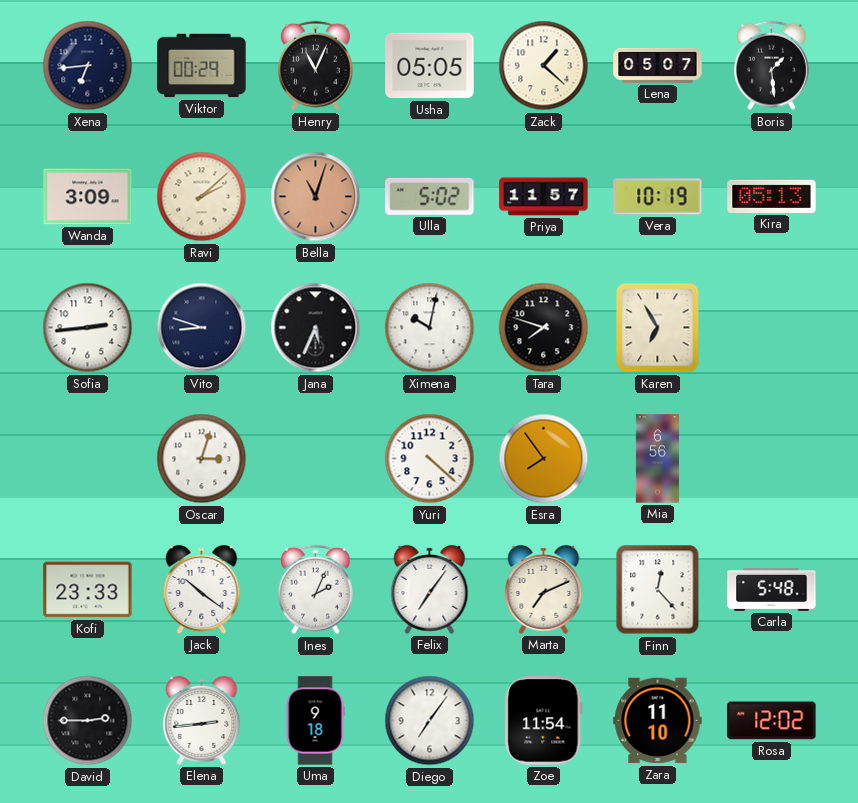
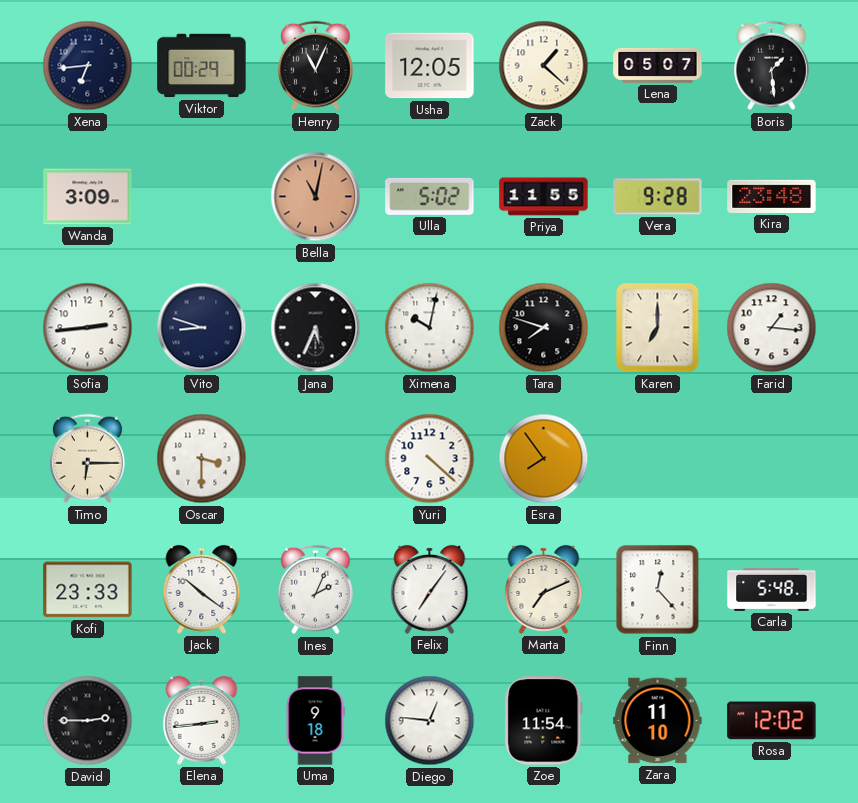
Usha: 05:05 -> 12:05
Ravi: 2:08 -> none
Bella: 11:03 -> 11:02
Priya: 11:57 -> 11:55
Vera: 10:19 -> 9:28
Kira: 05:13 -> 23:48
Karen: 6:55 -> 7:00
Farid: none -> 1:16
Timo: none -> 6:15
Oscar: 3:03 -> 3:30
Mia: 6:56 -> none
Diego: 7:06 -> 12:46
